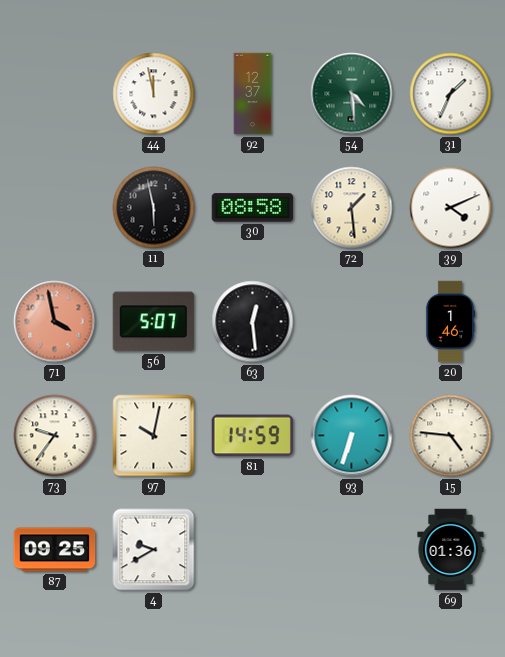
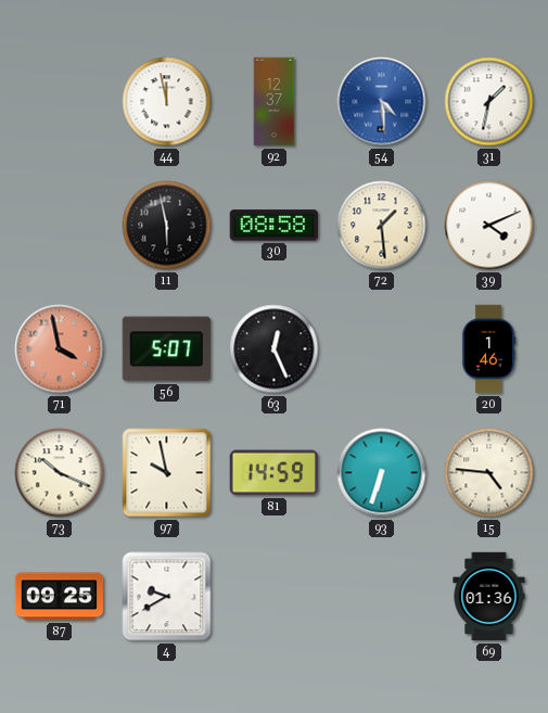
54 dial: green -> blue
31: 1:34 -> 1:32
63: 12:29 -> 12:26
73: 9:36 -> 10:19
97: 10:02 -> 9:58
